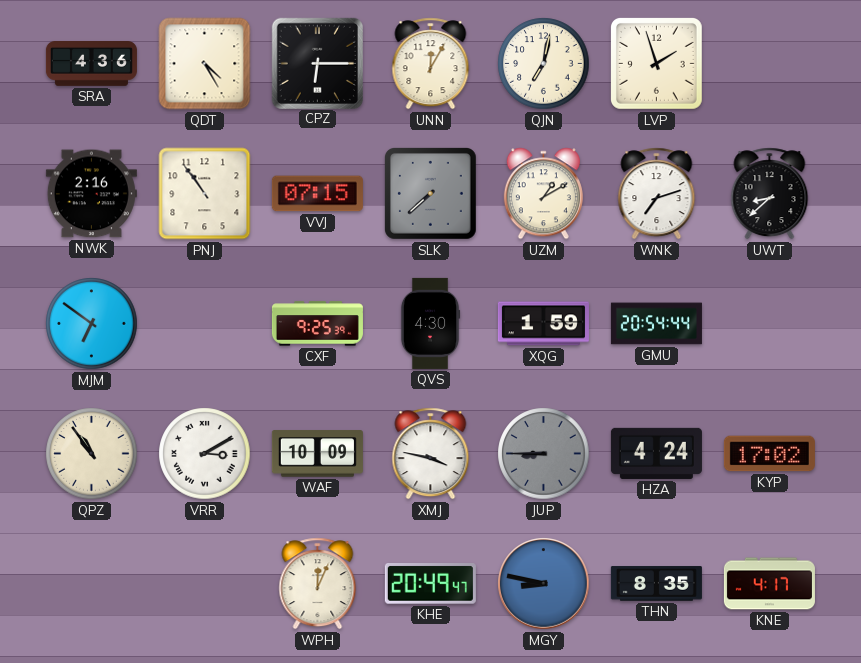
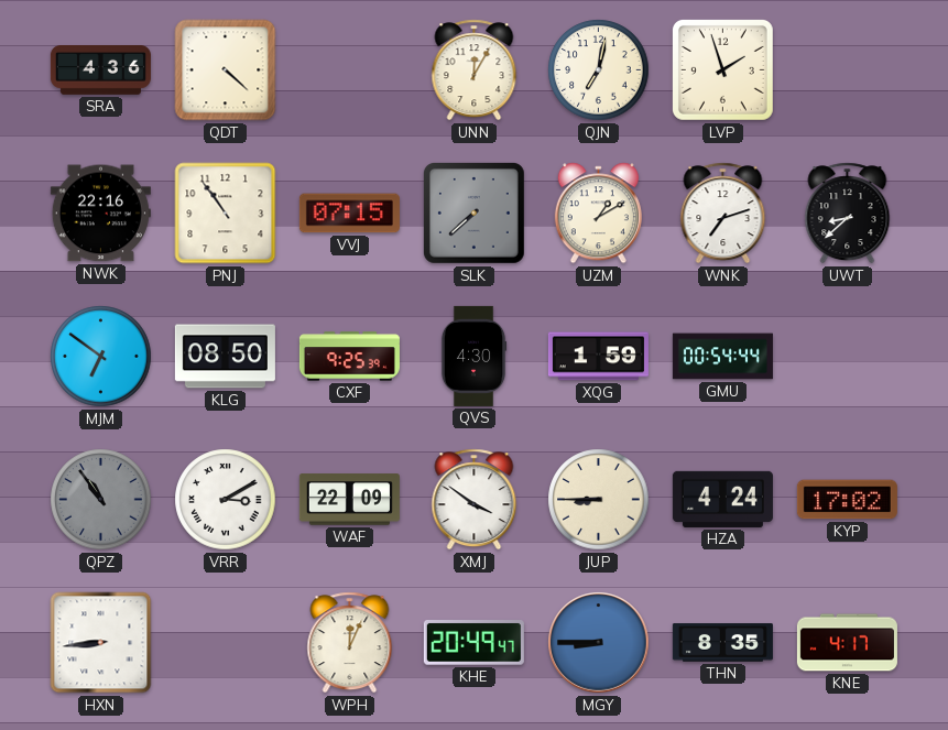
QDT: 4:25 -> 4:22
CPZ: 6:15 -> none
NWK: 2:16 -> 22:16
KLG: none -> 08:50
GMU: 20:54 -> 00:54
QPZ dial: cream -> grey
WAF: 10:09 -> 22:09
XMJ: 3:47 -> 3:51
JUP dial: grey -> cream
HXN: none -> 8:44
MGY: 8:47 -> 8:45
